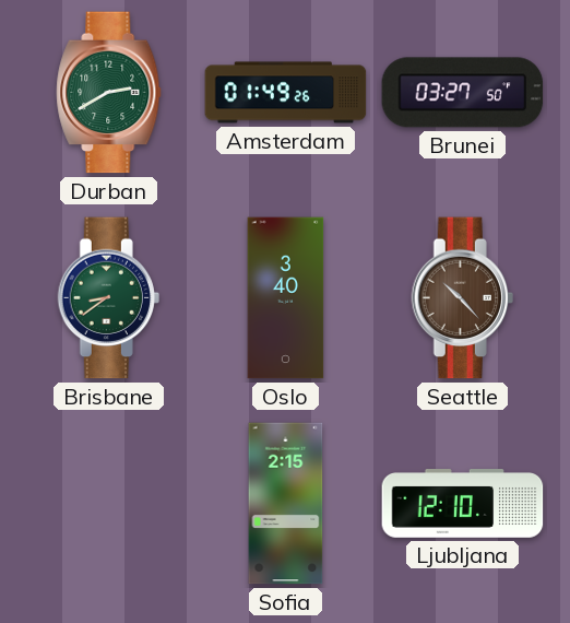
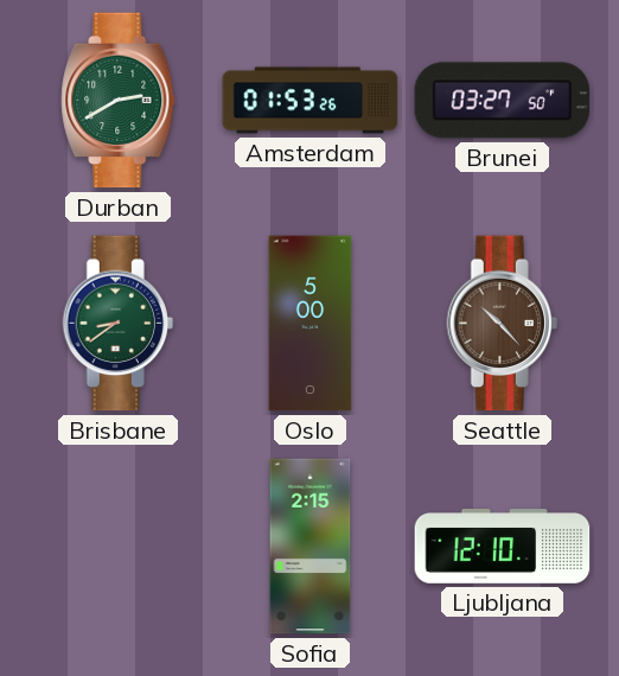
Amsterdam: 01:49 -> 01:53
Oslo: 3:40 -> 5:00
